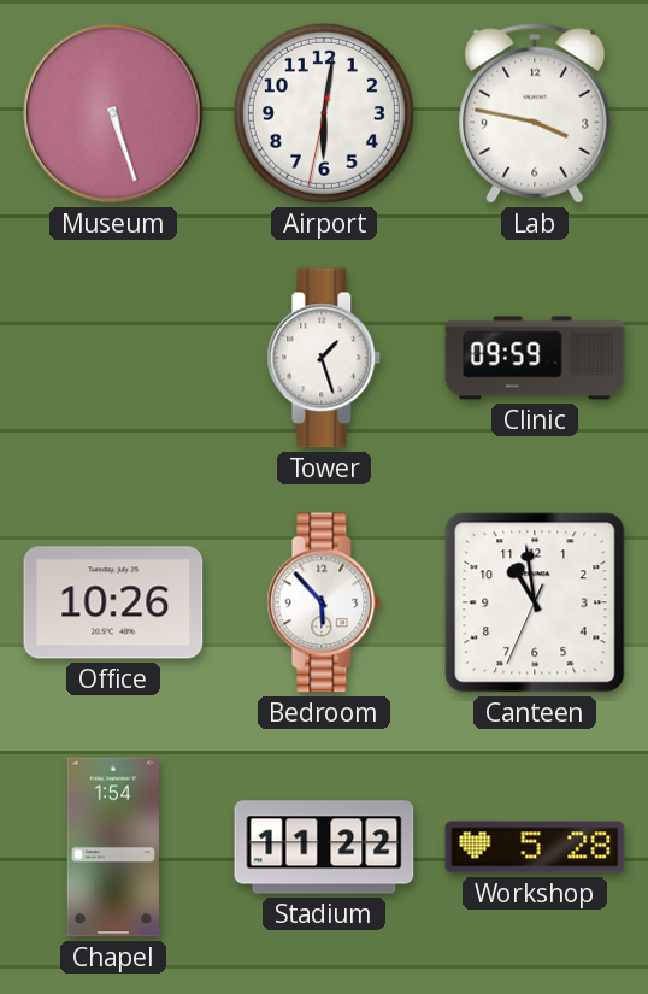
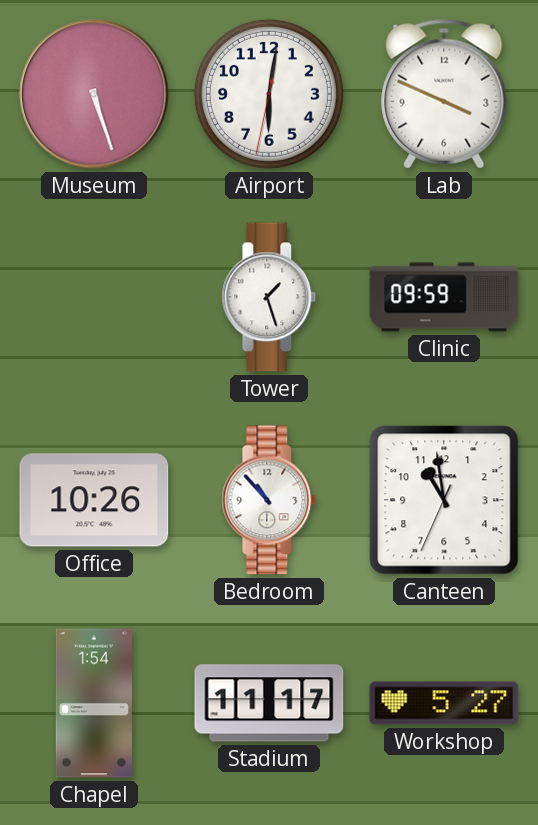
Lab: 3:47 -> 3:49
Bedroom: 5:53 -> 10:53
Stadium: 11:22 -> 11:17
Workshop: 5:28 -> 5:27
